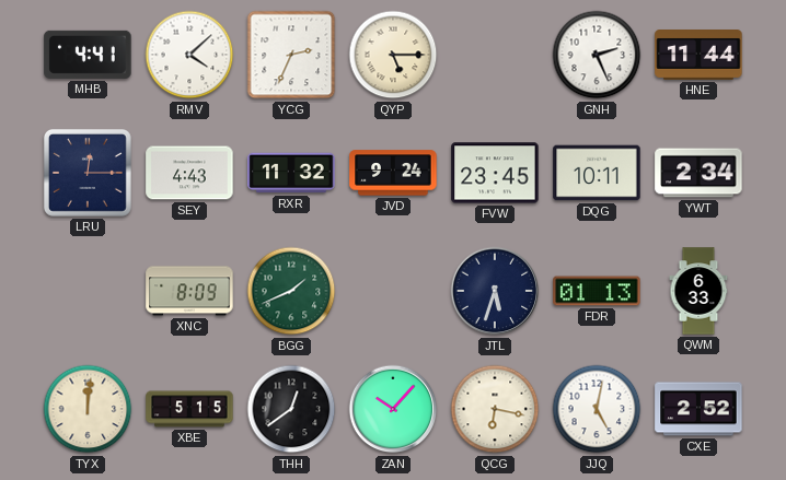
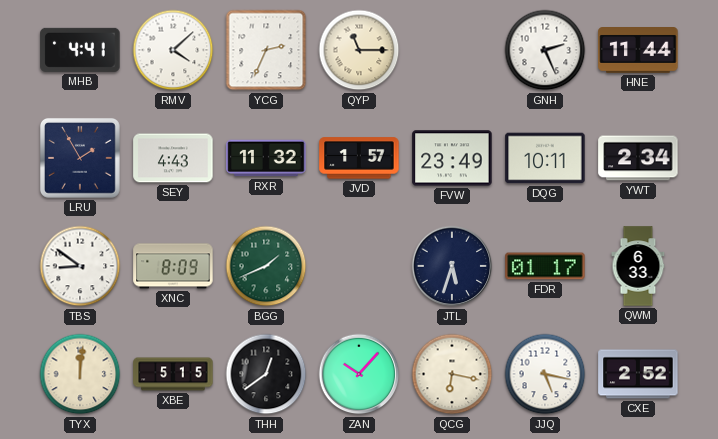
QYP: 5:15 -> 11:15
LRU: 12:15 -> 1:55
JVD: 9:24 -> 1:57
FVW: 23:45 -> 23:49
TBS: none -> 8:51
FDR: 01:13 -> 01:17
JJQ: 5:02 -> 5:17
